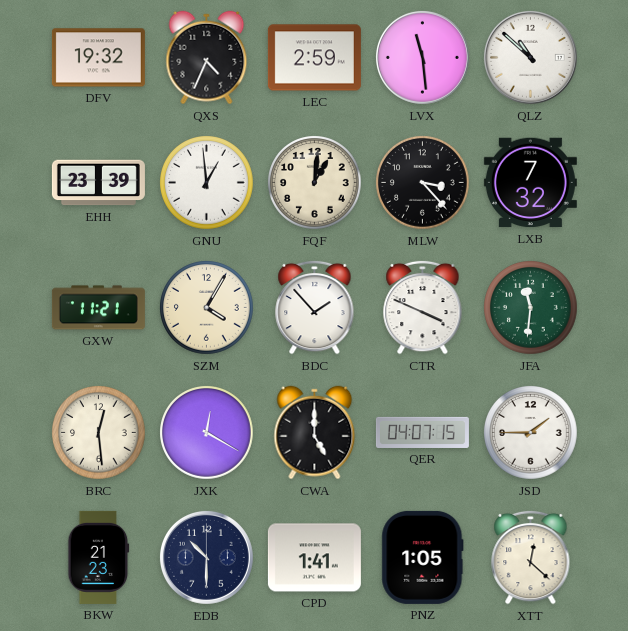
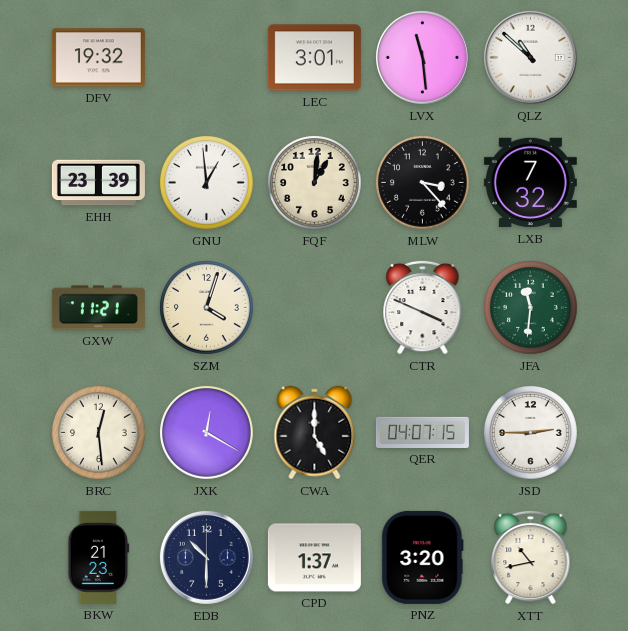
QXS: 4:34 -> none
LEC: 2:59 -> 3:01
SZM: 4:05 -> 4:03
BDC: 1:53 -> none
JSD: 1:45 -> 2:45
CPD: 1:41 -> 1:37
PNZ: 1:05 -> 3:20
XTT: 12:22 -> 10:43
